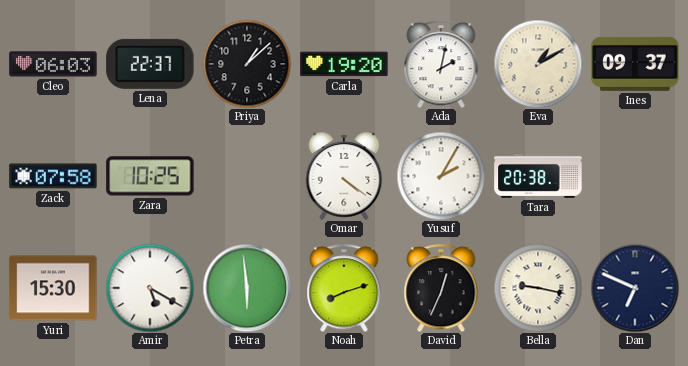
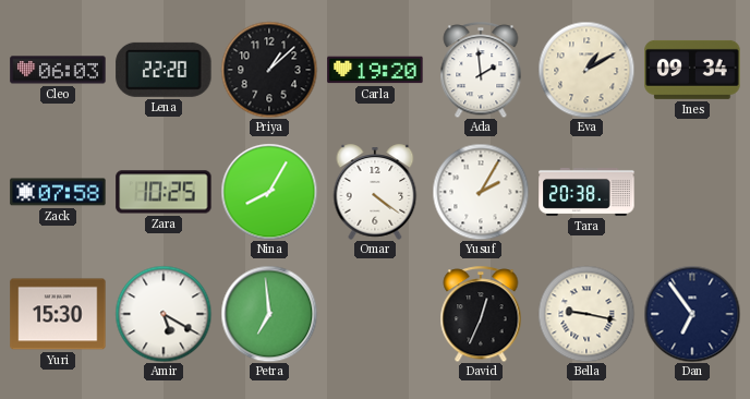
Lena: 22:37 -> 22:20
Ada: 2:02 -> 1:59
Ines: 09:37 -> 09:34
Nina: none -> 8:05
Petra: 5:59 -> 6:59
Noah: 8:12 -> none
Dan: 6:49 -> 6:54
